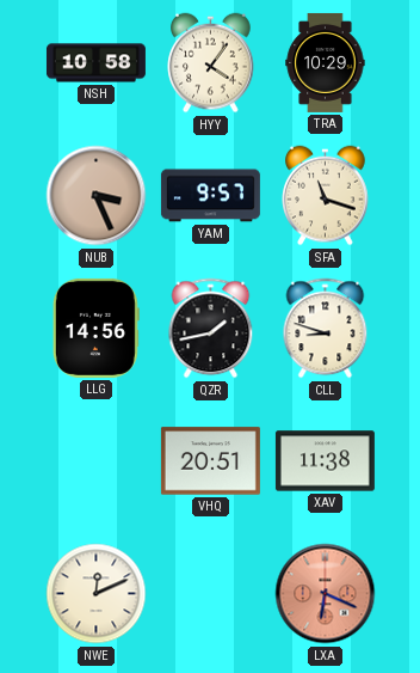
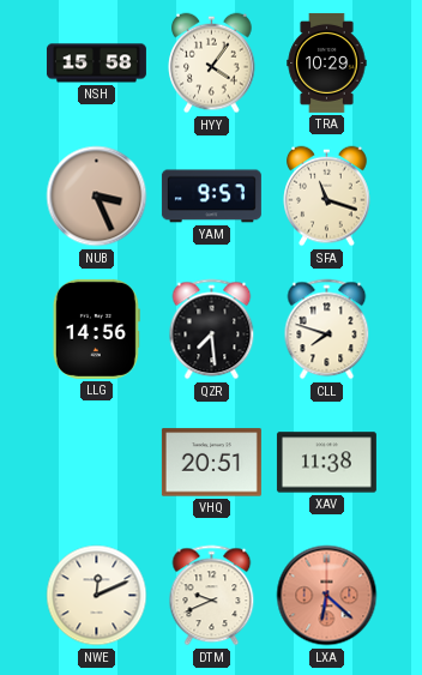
NSH: 10:58 -> 15:58
QZR: 1:43 -> 7:29
CLL: 8:48 -> 7:48
DTM: none -> 9:41
LXA: 6:19 -> 6:22
